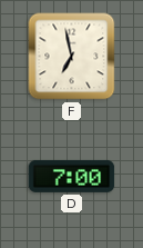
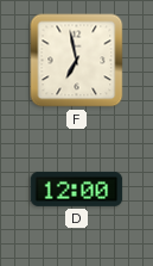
D: 7:00 -> 12:00
